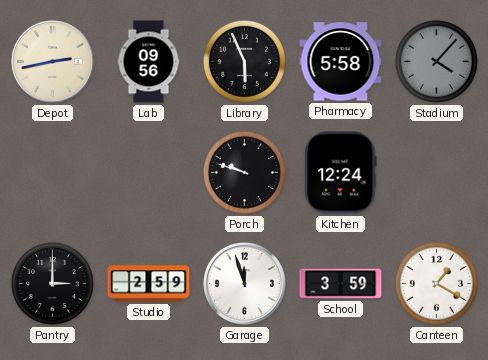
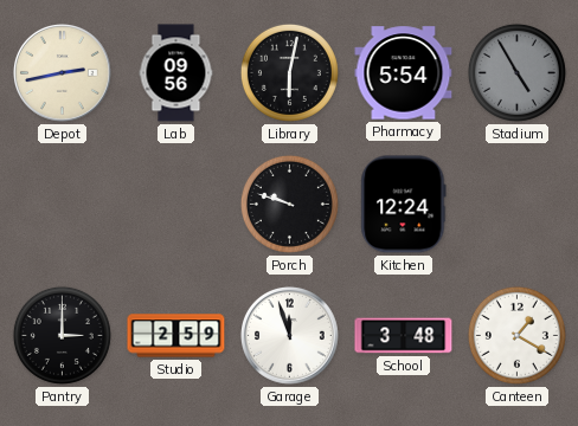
Library: 5:56 -> 6:02
Pharmacy: 5:58 -> 5:54
Stadium: 4:07 -> 4:55
School: 3:59 -> 3:48
